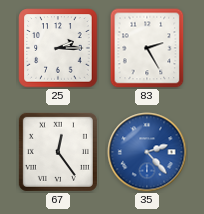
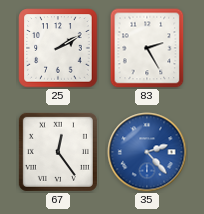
25: 2:15 -> 2:10
